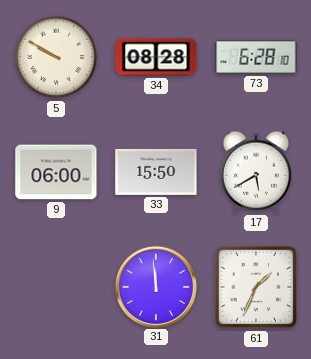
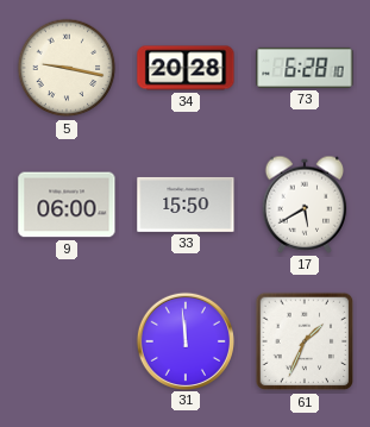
5: 9:50 -> 9:17
34: 08:28 -> 20:28
